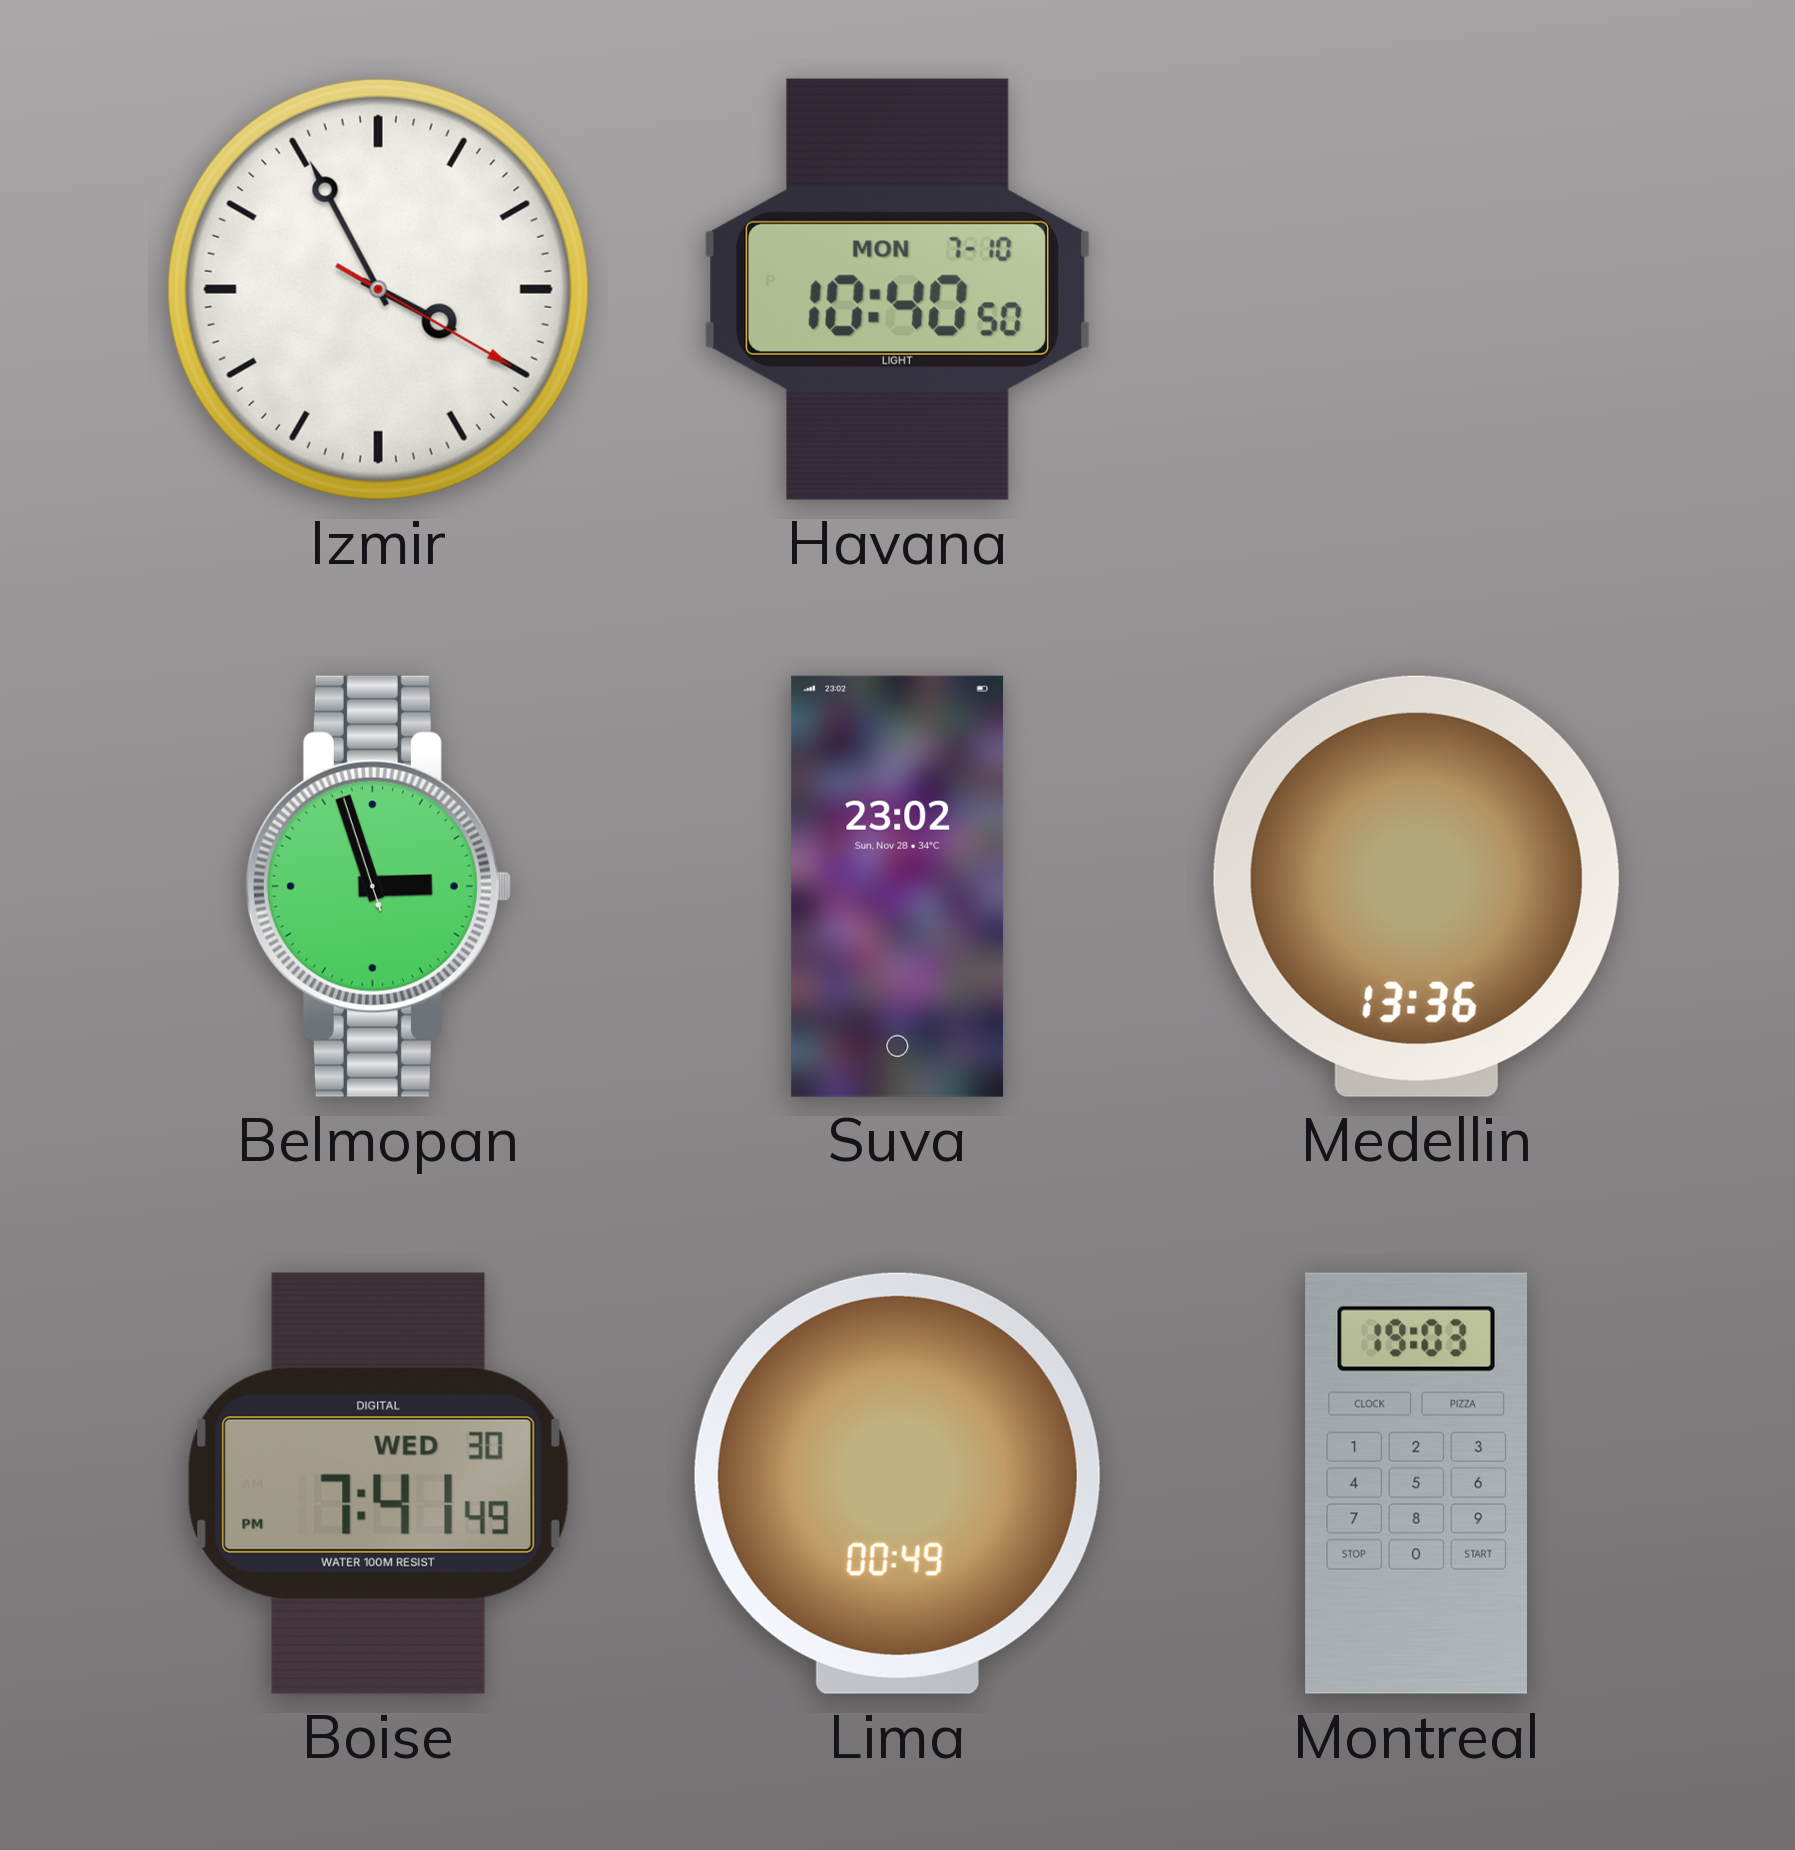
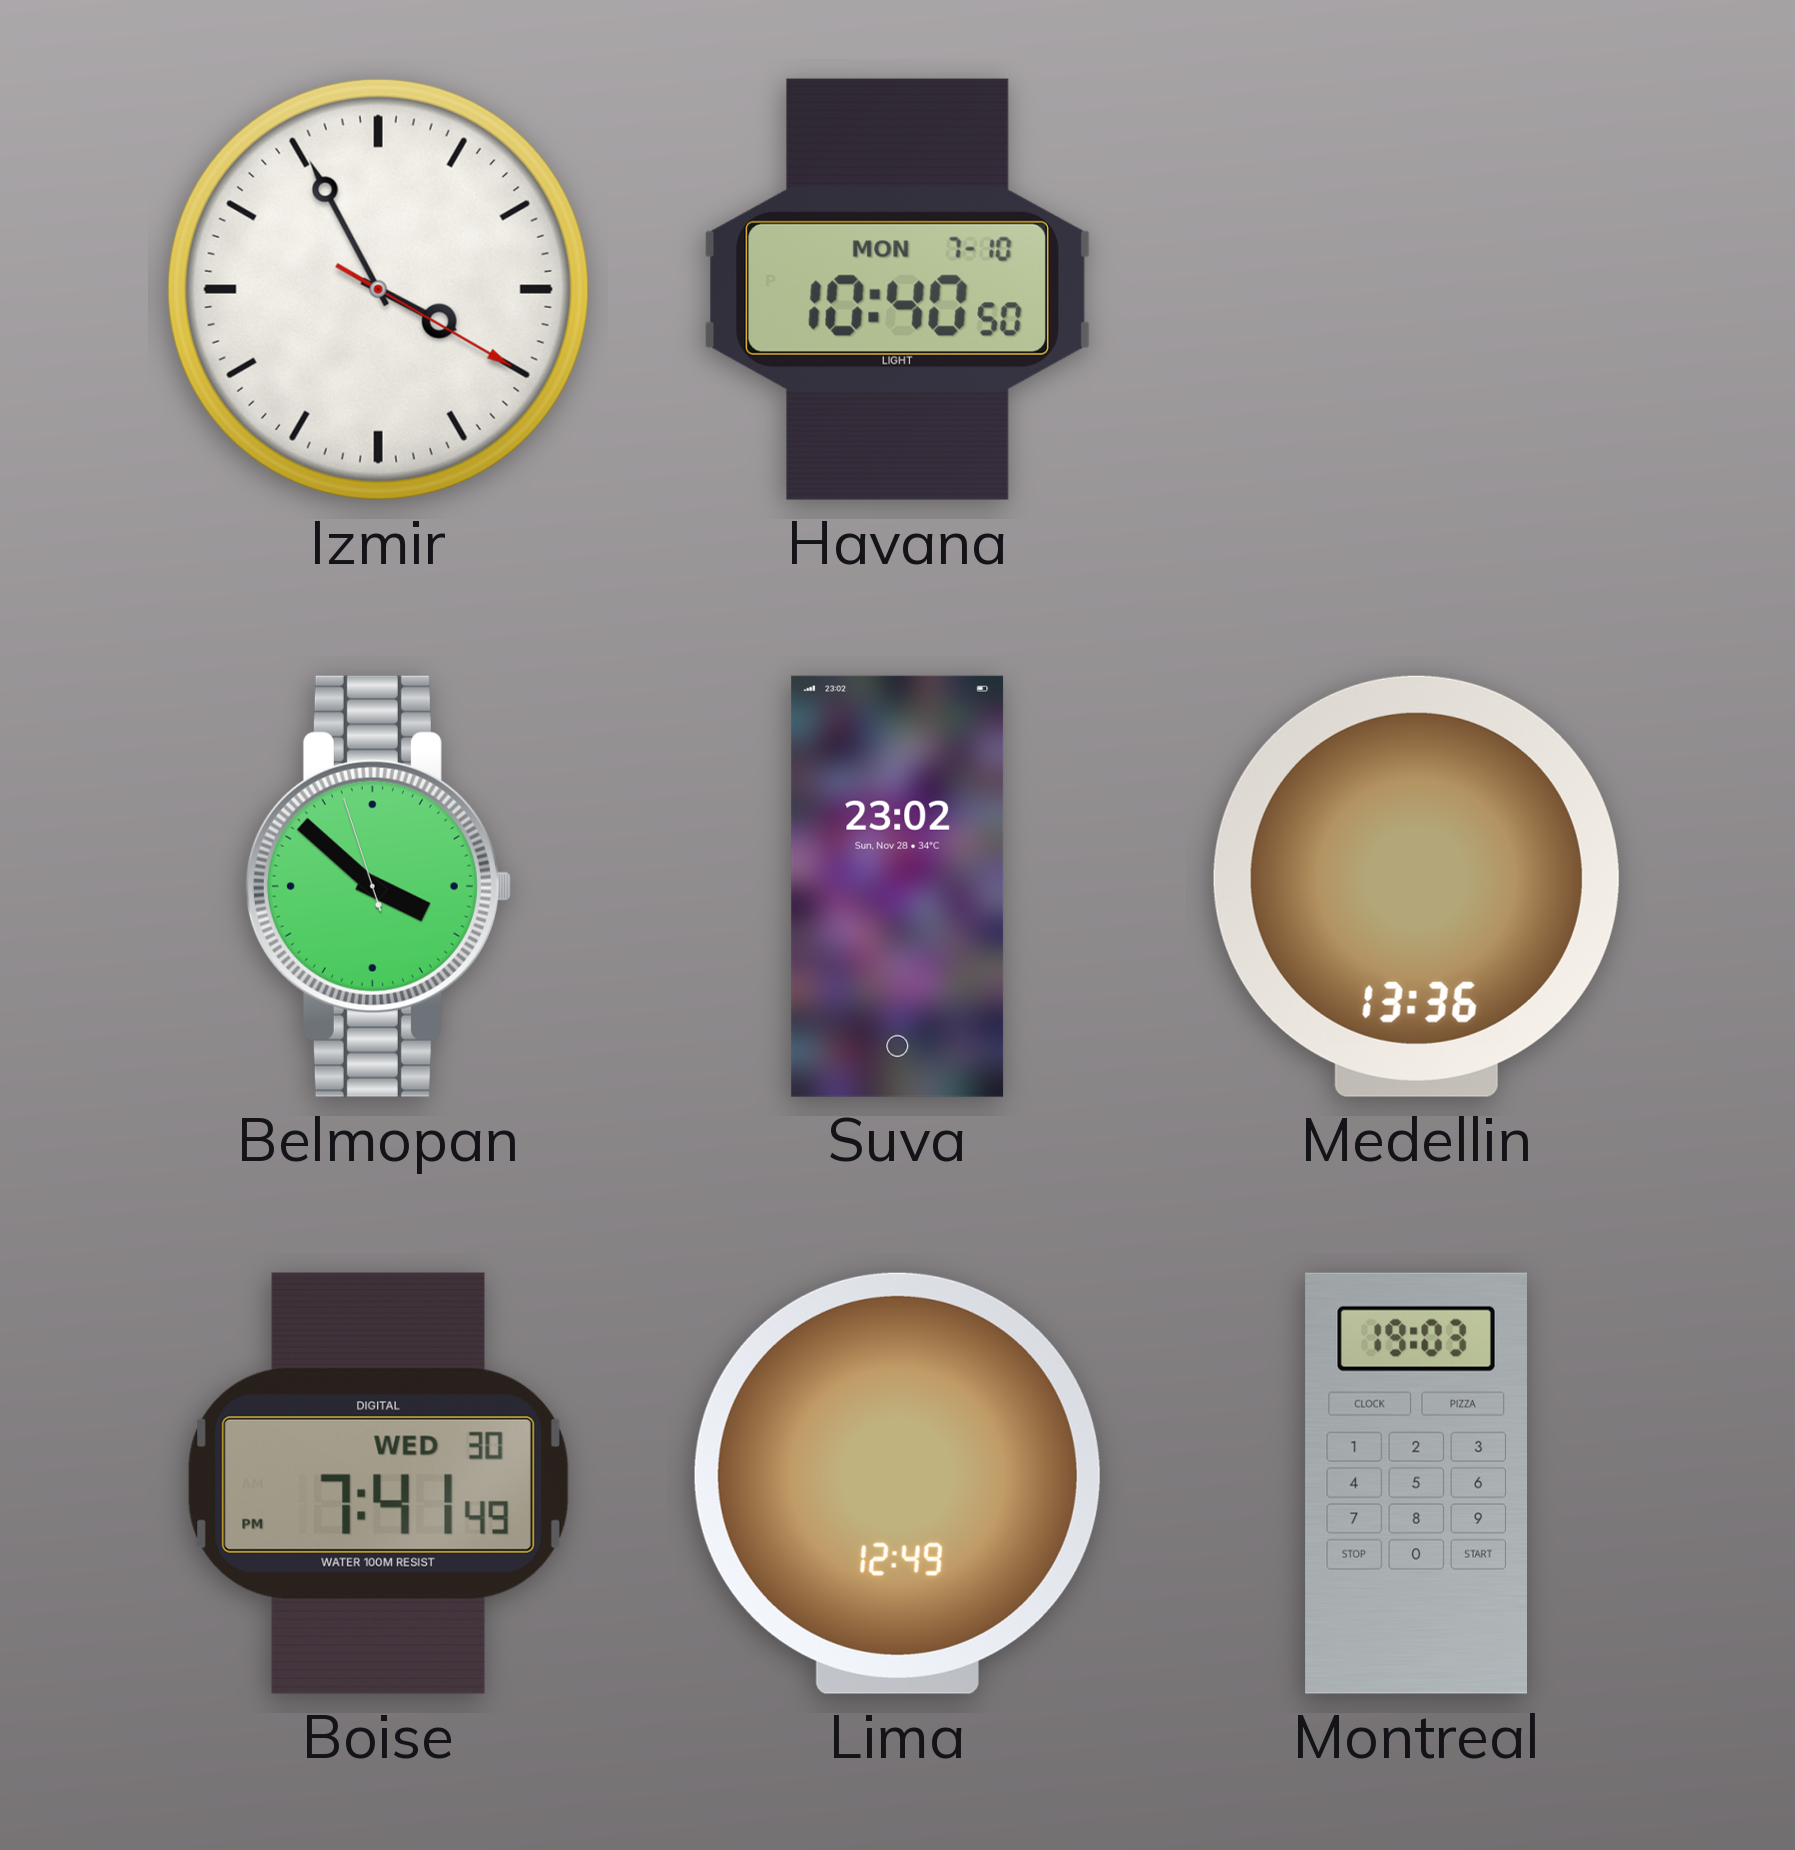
Belmopan: 2:56 -> 3:51
Lima: 00:49 -> 12:49
